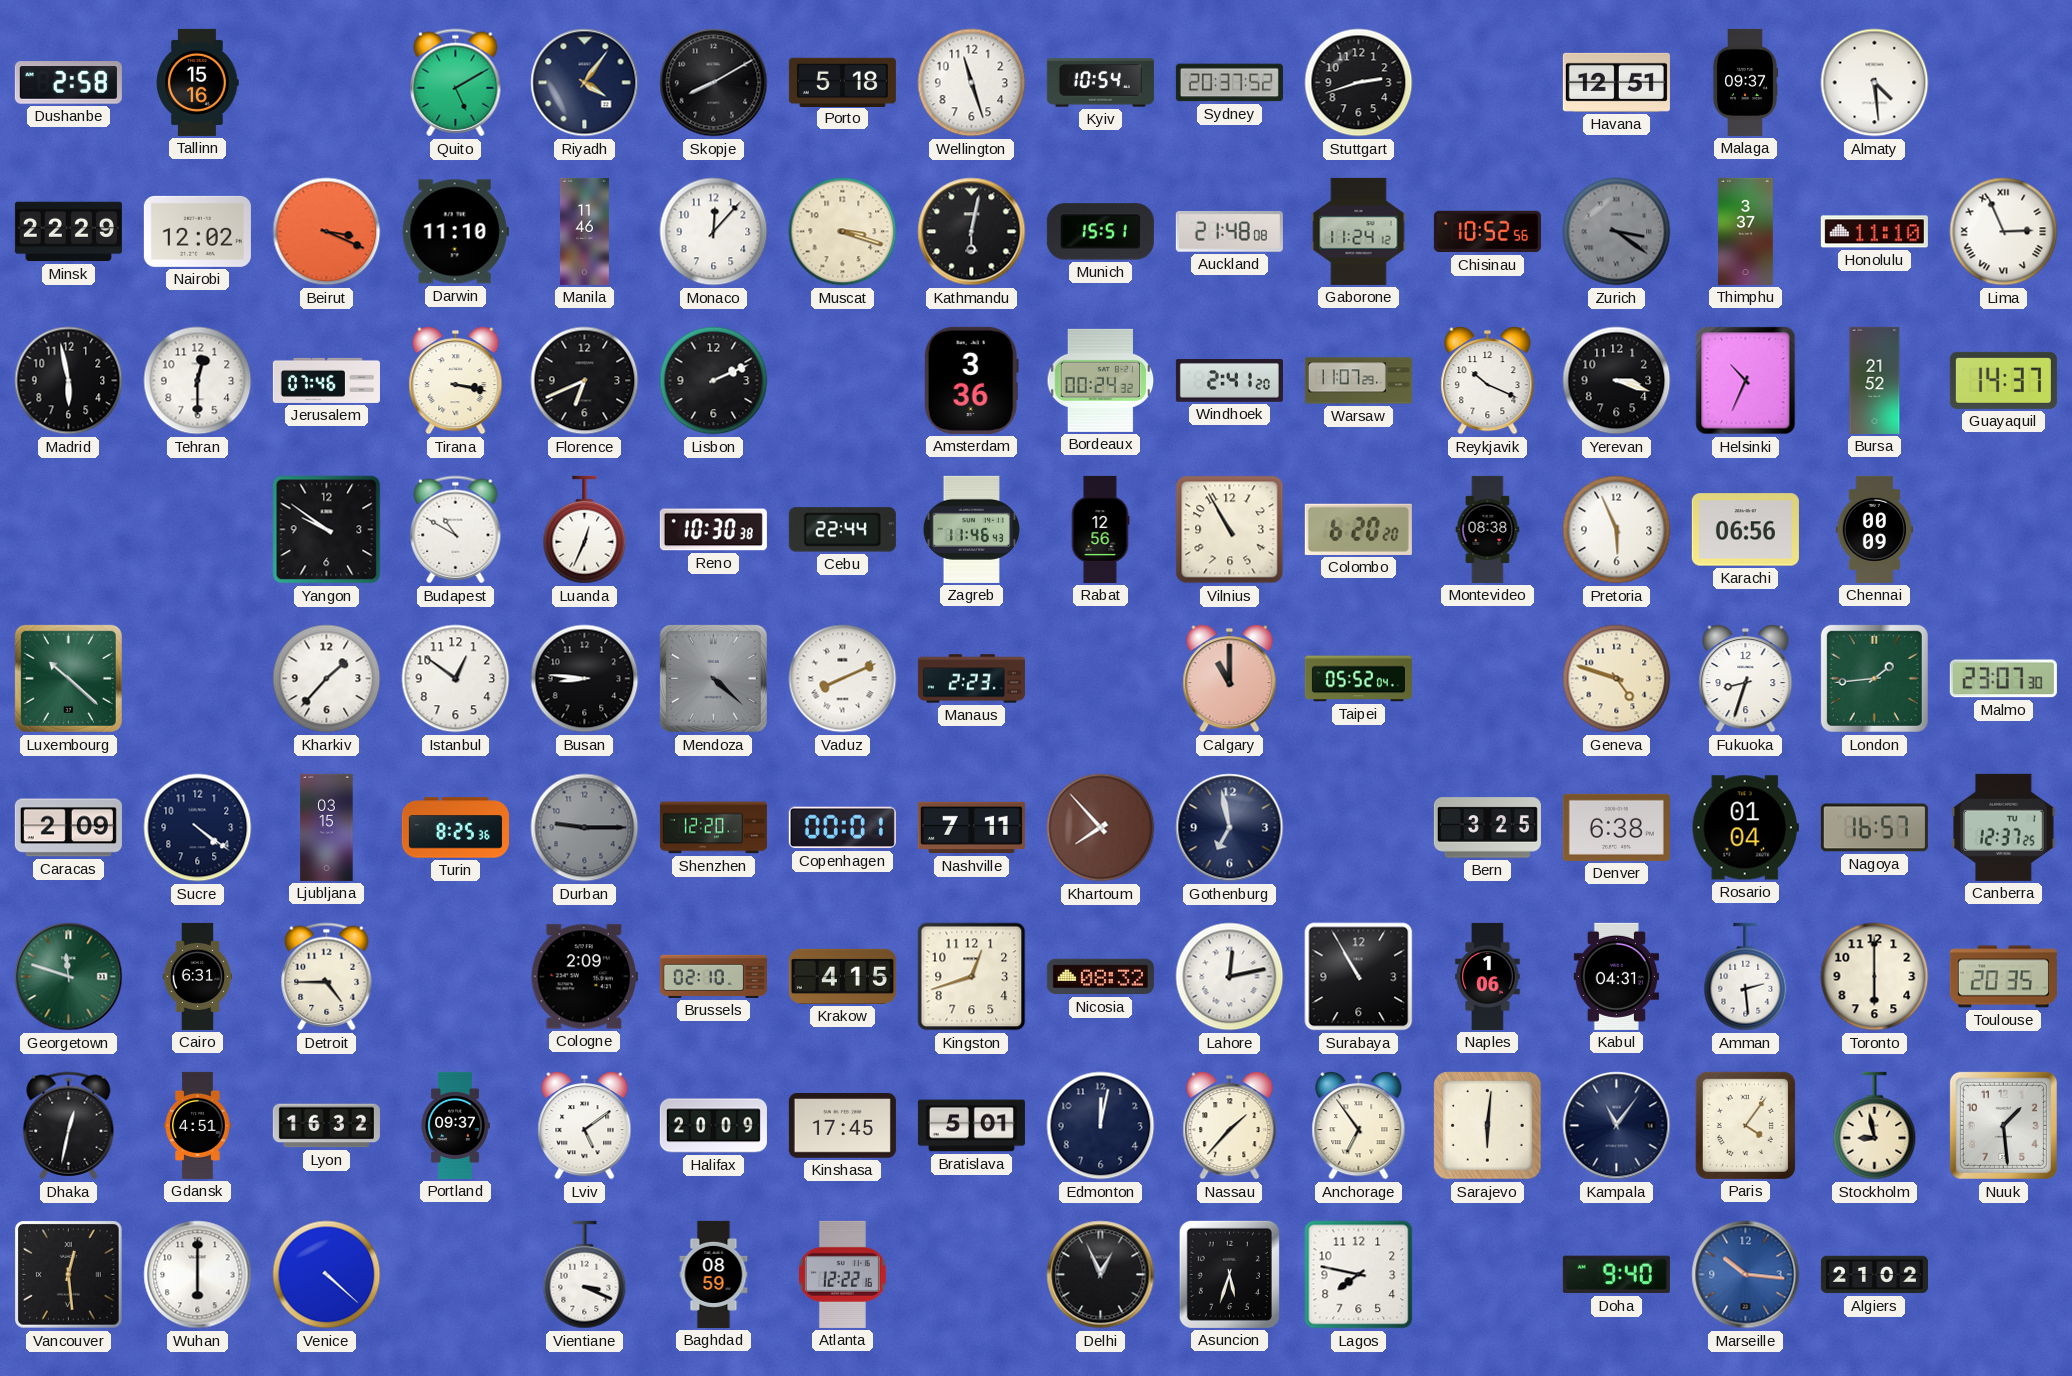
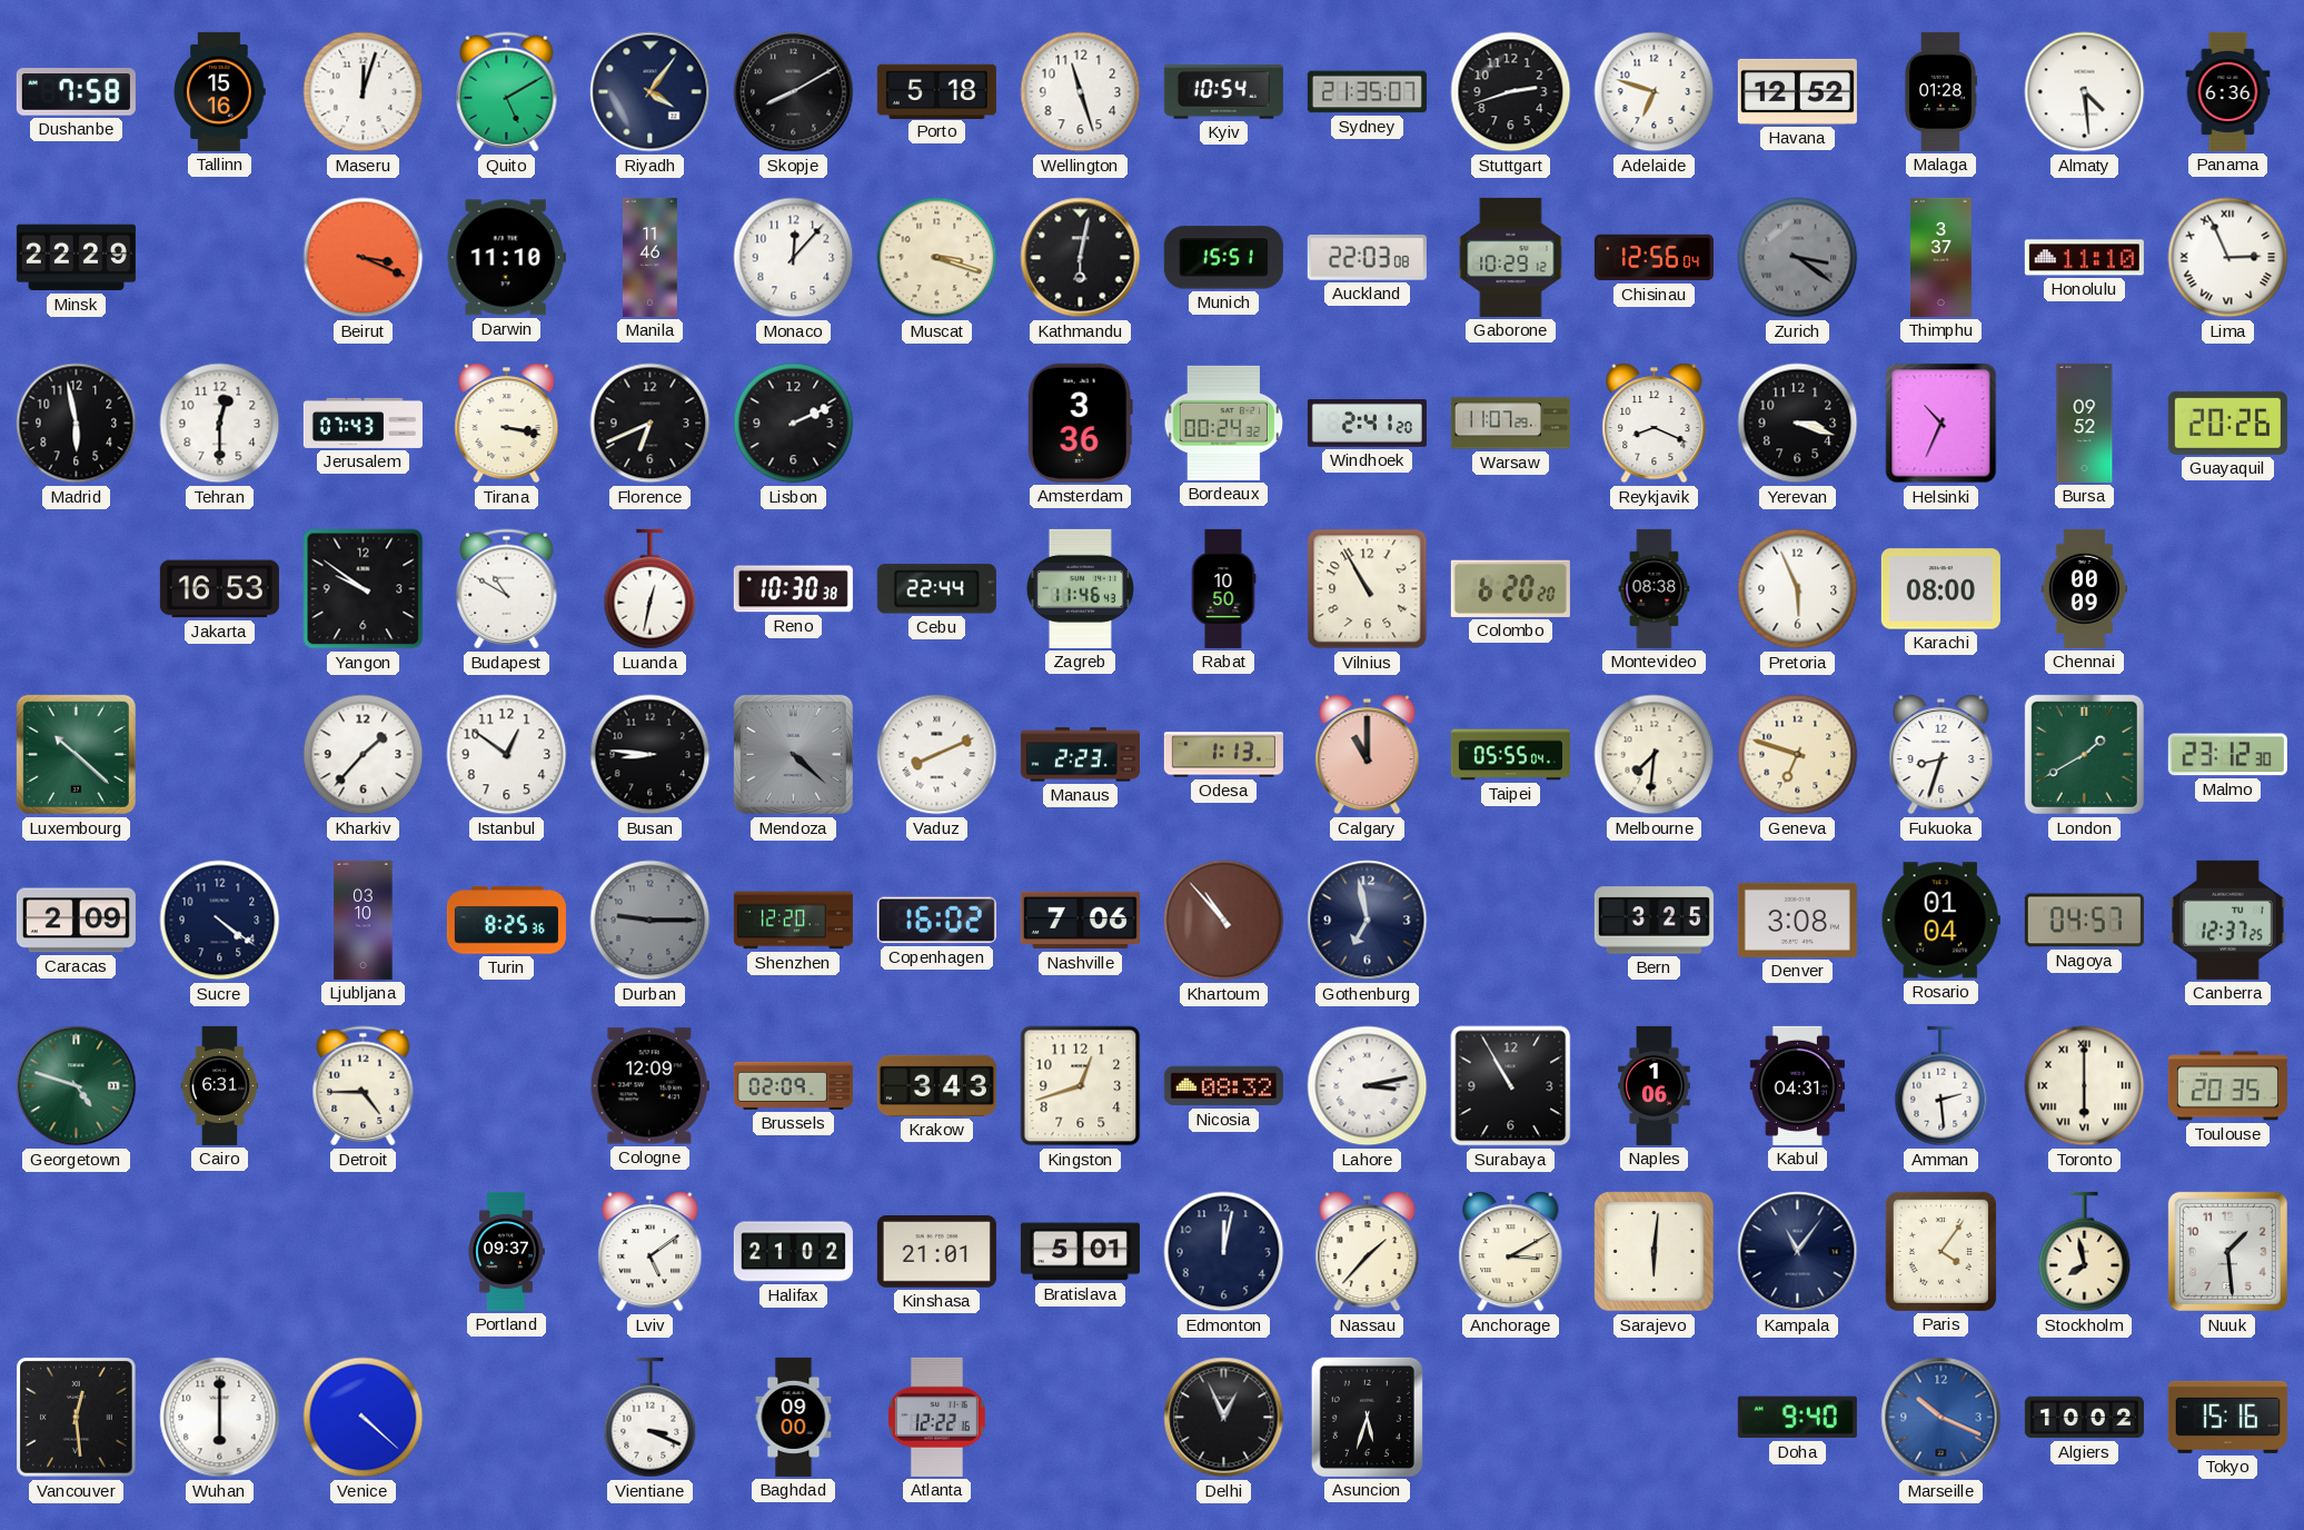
Dushanbe: 2:58 -> 7:58
Maseru: none -> 12:03
Sydney: 20:37 -> 21:35
Adelaide: none -> 6:48
Havana: 12:51 -> 12:52
Malaga: 09:37 -> 01:28
Panama: none -> 6:36
Nairobi: 12:02 -> none
Auckland: 21:48 -> 22:03
Gaborone: 11:24 -> 10:29
Chisinau: 10:52 -> 12:56
Jerusalem: 07:46 -> 07:43
Reykjavik: 10:19 -> 8:19
Bursa: 21:52 -> 09:52
Guayaquil: 14:37 -> 20:26
Jakarta: none -> 16:53
Luanda: 12:34 -> 12:32
Rabat: 12:56 -> 10:50
Karachi: 06:56 -> 08:00
Odesa: none -> 1:13
Taipei: 05:52 -> 05:55
Melbourne: none -> 7:31
Geneva: 4:48 -> 6:48
London: 1:44 -> 1:40
Malmo: 23:07 -> 23:12
Ljubljana: 03:15 -> 03:10
Copenhagen: 00:01 -> 16:02
Nashville: 7:11 -> 7:06
Khartoum: 7:53 -> 10:53
Denver: 6:38 -> 3:08
Nagoya: 16:57 -> 04:57
Georgetown: 11:48 -> 4:48
Cologne: 2:09 -> 12:09
Brussels: 02:10 -> 02:09
Krakow: 4:15 -> 3:43
Lahore: 12:13 -> 3:13
Toronto numerals: Arabic -> Roman
Dhaka: 12:32 -> none
Gdansk: 4:51 -> none
Lyon: 16:32 -> none
Halifax: 20:09 -> 21:02
Kinshasa: 17:45 -> 21:01
Anchorage: 6:54 -> 3:10
Stockholm: 8:58 -> 7:58
Baghdad: 08:59 -> 09:00
Lagos: 7:47 -> none
Marseille: 10:16 -> 10:19
Algiers: 21:02 -> 10:02
Tokyo: none -> 15:16
